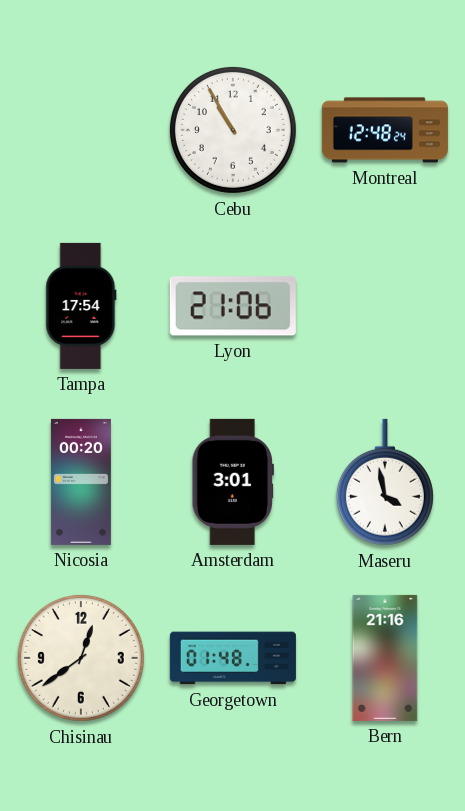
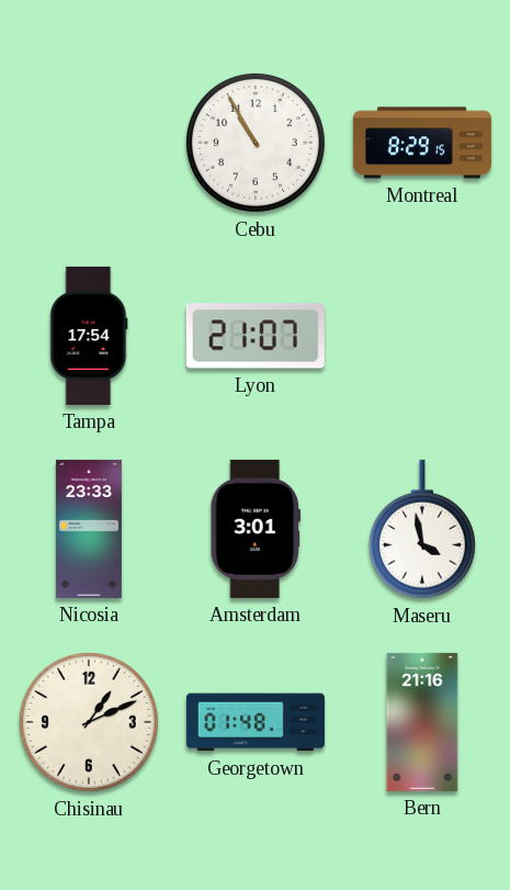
Montreal: 12:48 -> 8:29
Lyon: 21:06 -> 21:07
Nicosia: 00:20 -> 23:33
Chisinau: 12:39 -> 1:11
